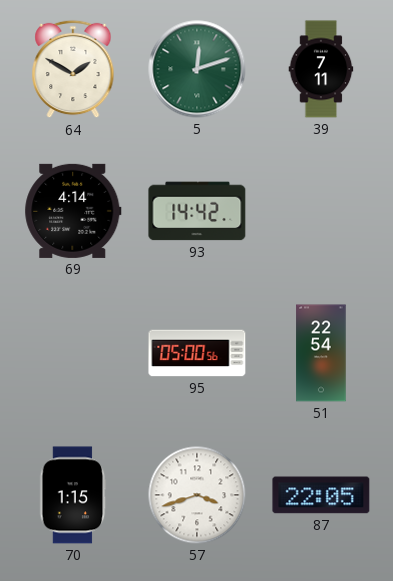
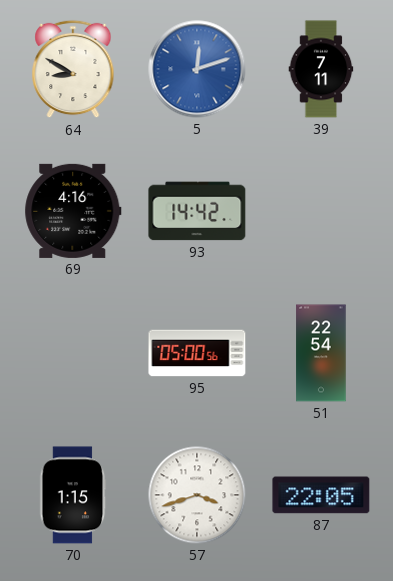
64: 1:50 -> 8:50
5 dial: green -> blue
69: 4:14 -> 4:16
